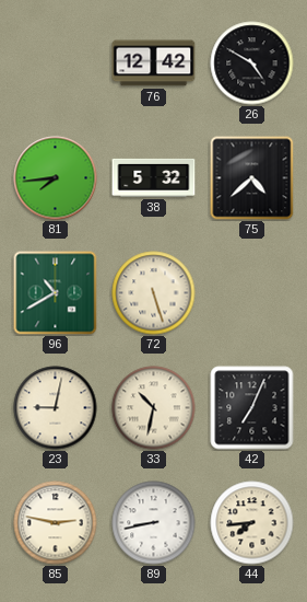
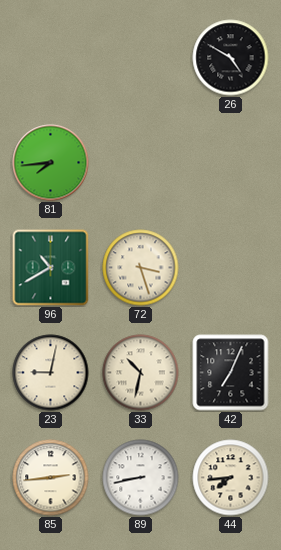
76: 12:42 -> none
38: 5:32 -> none
75: 4:38 -> none
72: 5:27 -> 3:27
85: 2:47 -> 2:44
